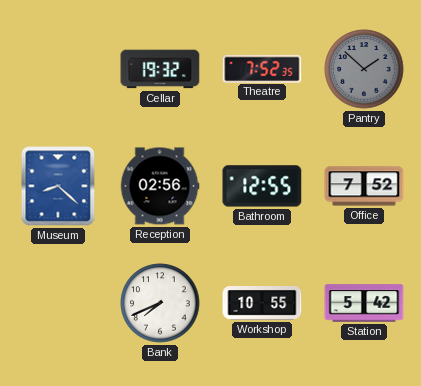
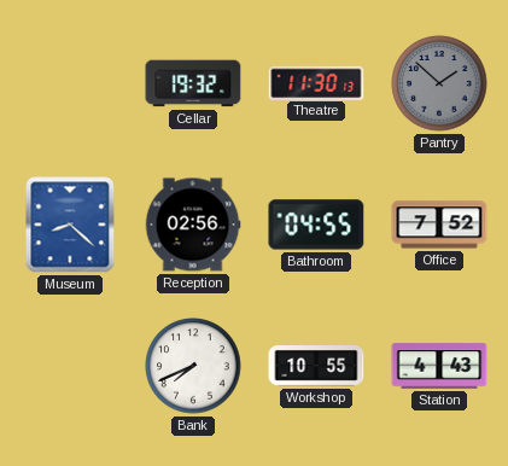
Theatre: 7:52 -> 11:30
Bathroom: 12:55 -> 04:55
Station: 5:42 -> 4:43
